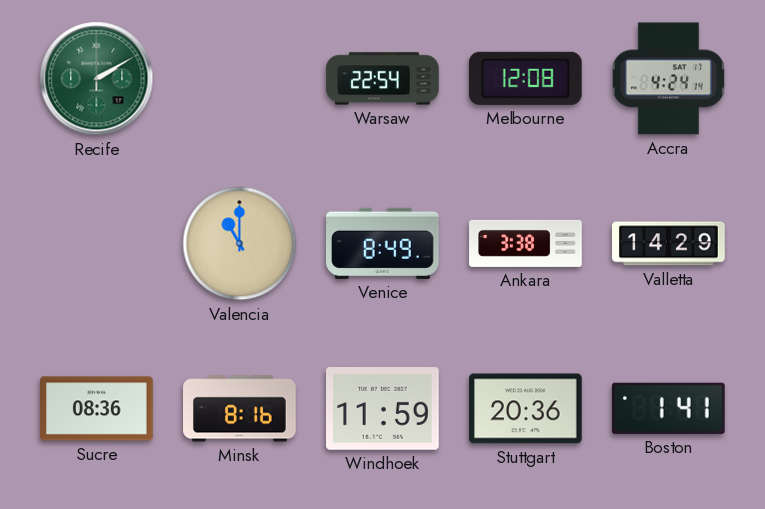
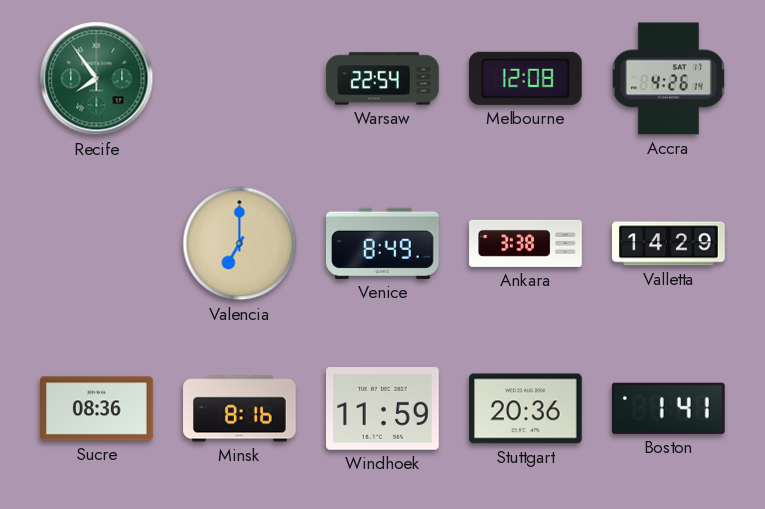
Recife: 2:10 -> 7:54
Accra: 4:24 -> 4:26
Valencia: 11:00 -> 7:00
